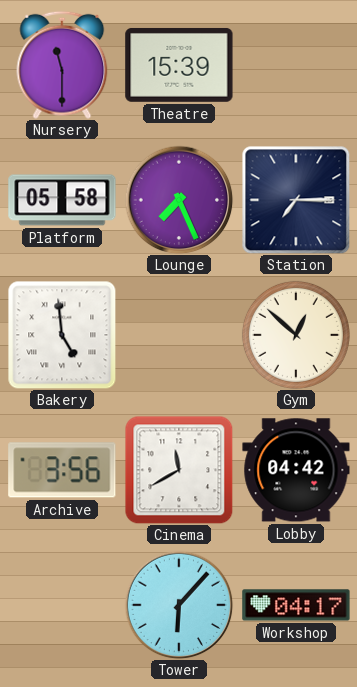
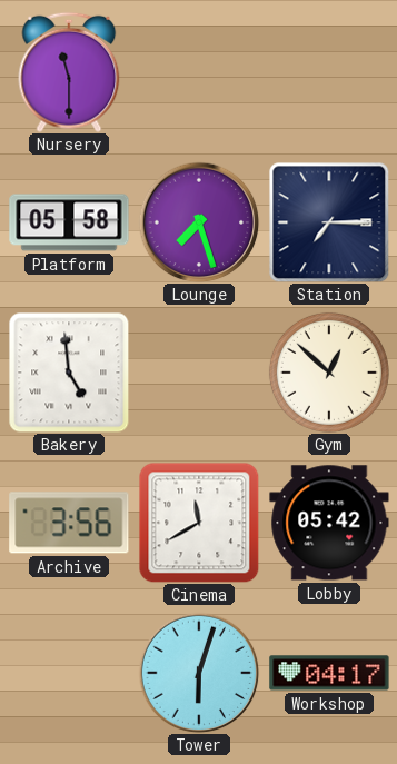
Theatre: 15:39 -> none
Lounge: 7:26 -> 7:27
Lobby: 04:42 -> 05:42
Tower: 6:07 -> 6:03
